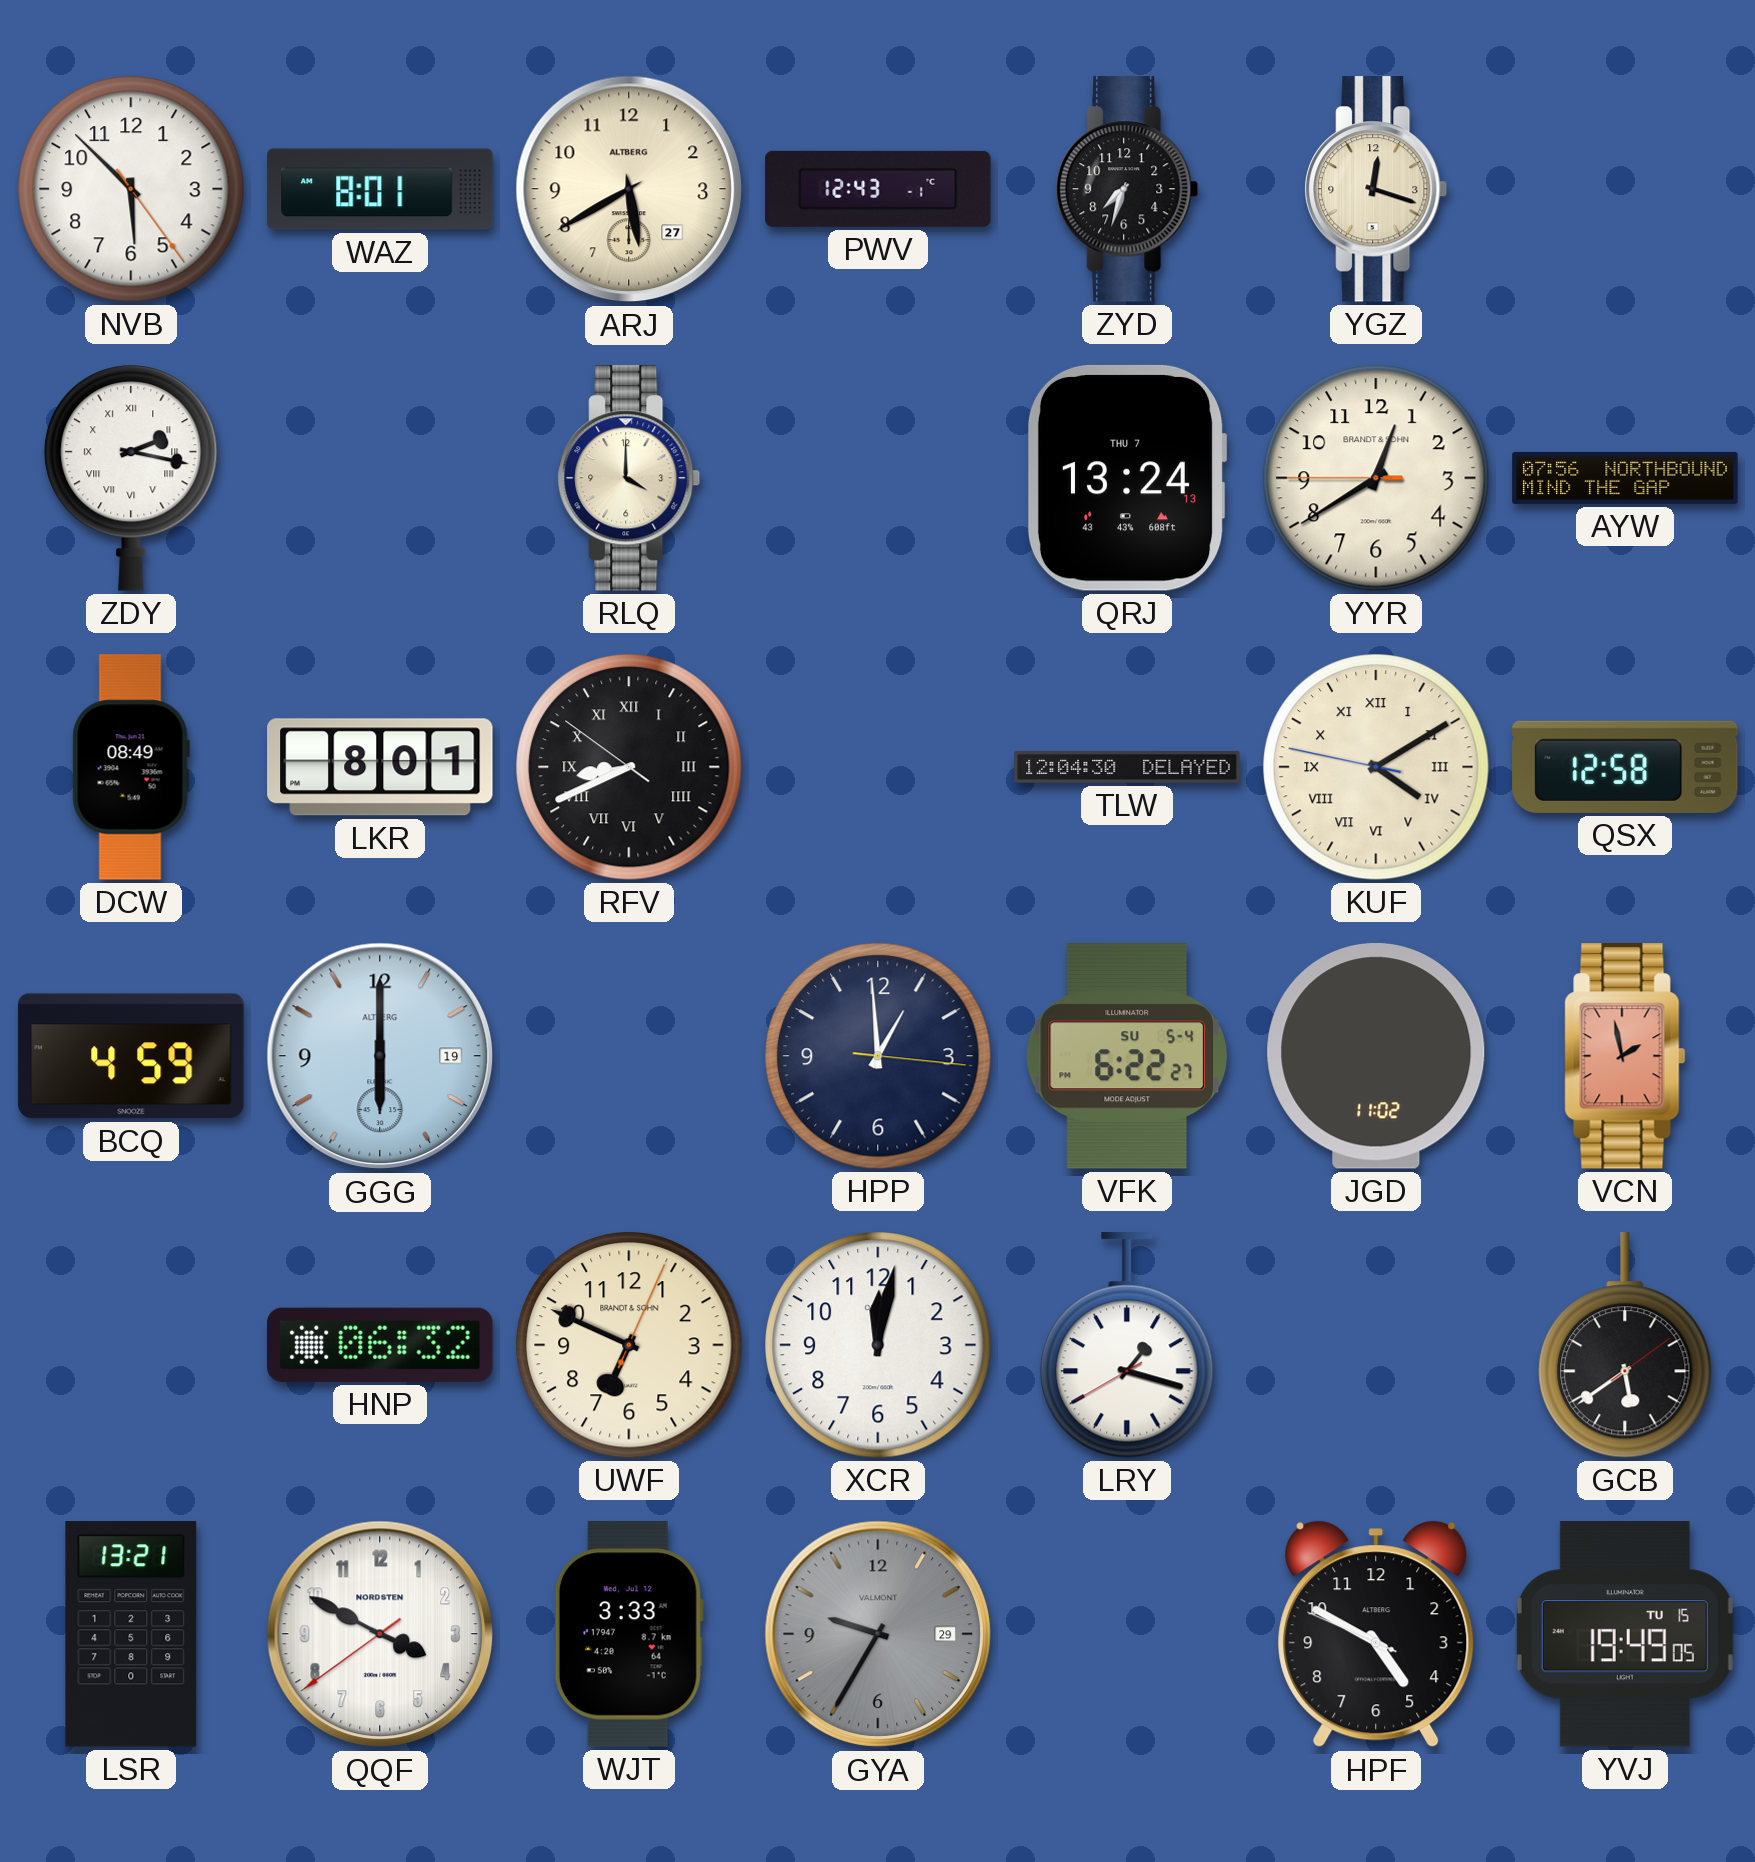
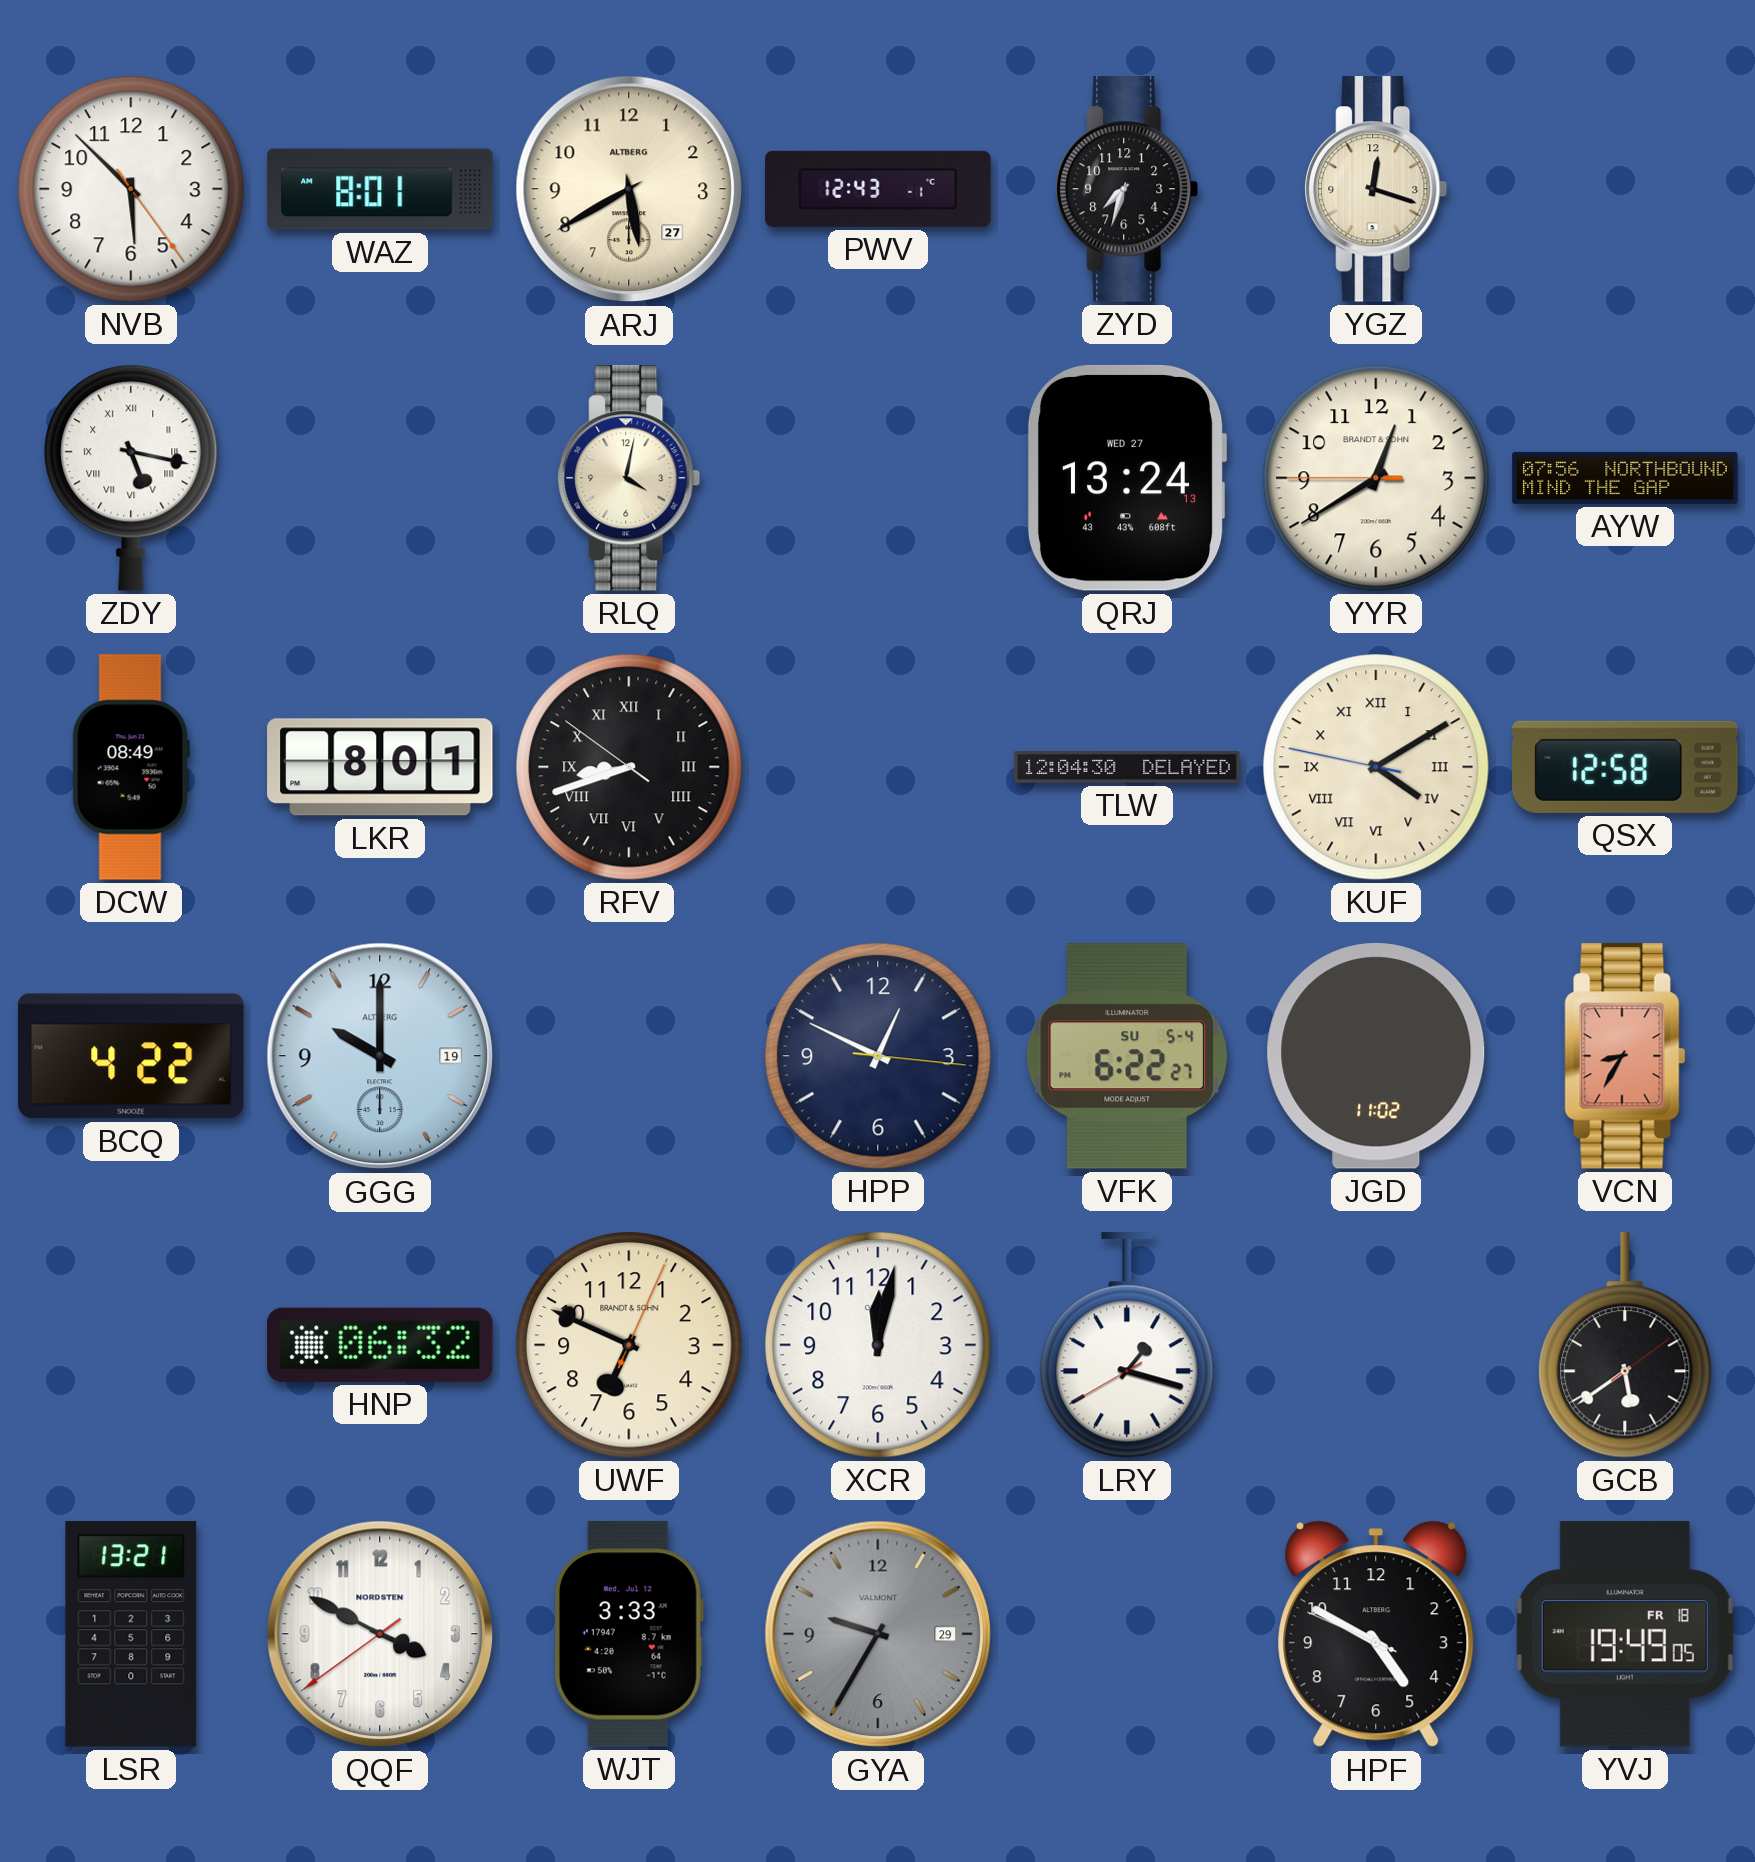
ZDY: 2:17 -> 5:17
RLQ: 4:00 -> 4:02
QRJ date: THU 7 -> WED 27
RFV: 8:40 -> 8:41
BCQ: 4:59 -> 4:22
GGG: 6:00 -> 10:00
HPP: 12:59 -> 12:49
VCN: 1:58 -> 8:35
YVJ date: TU 15 -> FR 18
